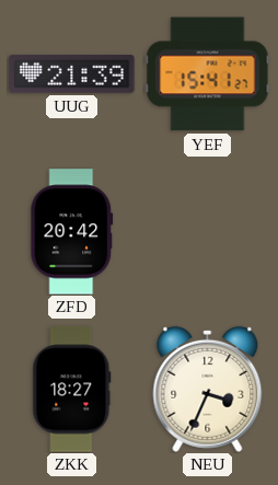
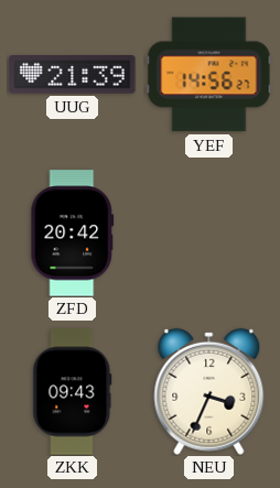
YEF: 15:41 -> 14:56
ZKK: 18:27 -> 09:43
